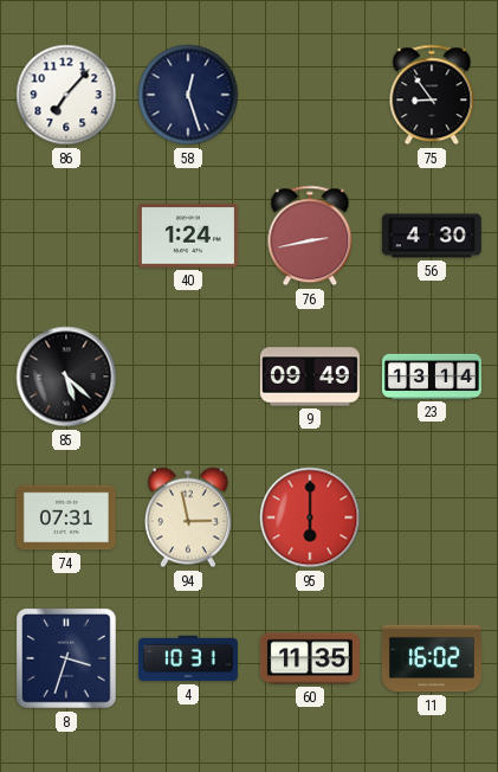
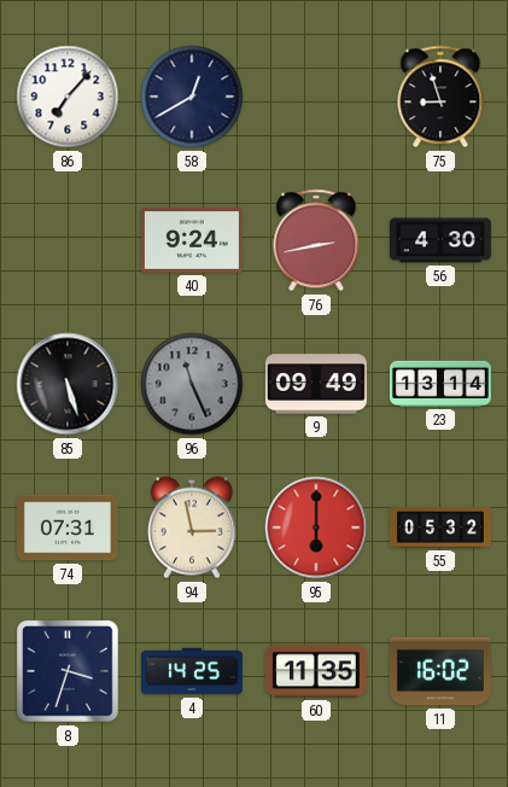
58: 12:27 -> 12:40
75: 8:54 -> 8:57
40: 1:24 -> 9:24
85: 5:22 -> 5:27
96: none -> 11:26
55: none -> 05:32
4: 10:31 -> 14:25
